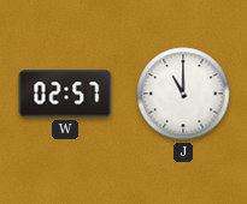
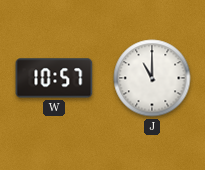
W: 02:57 -> 10:57
